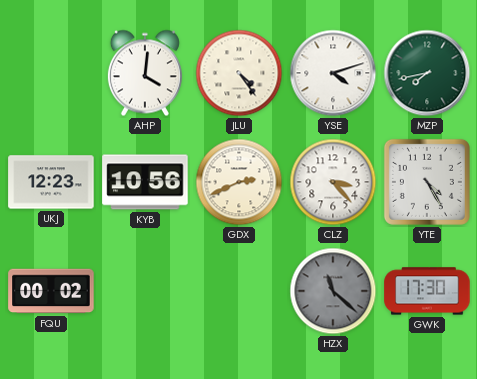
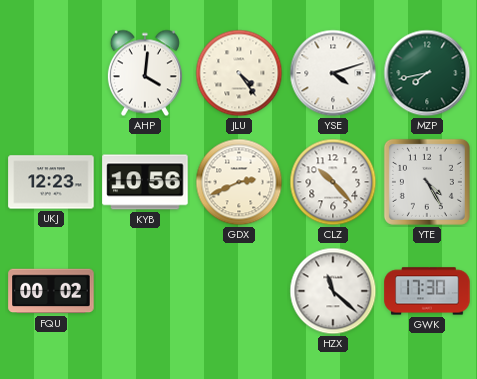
CLZ: 3:23 -> 10:23
HZX dial: grey -> white
